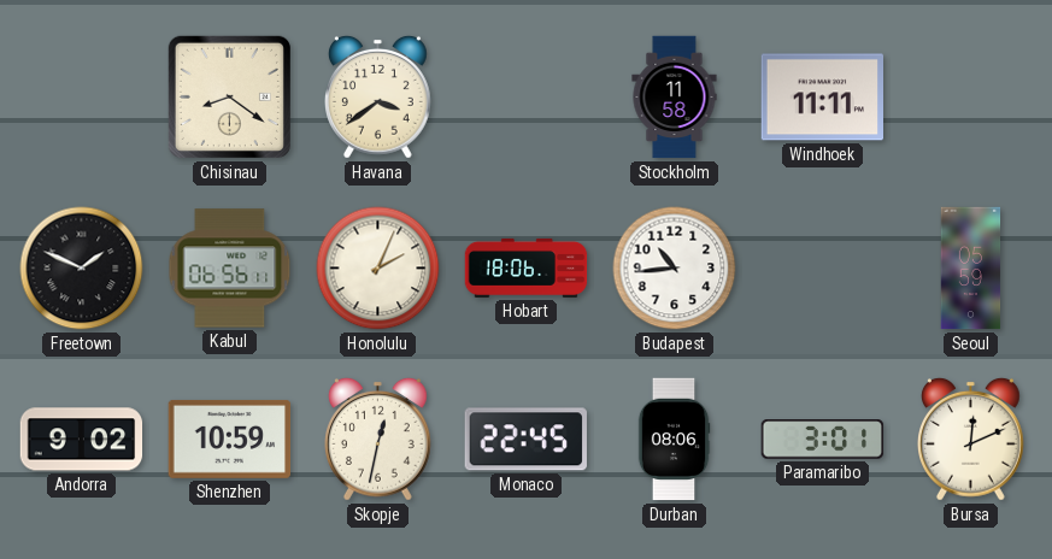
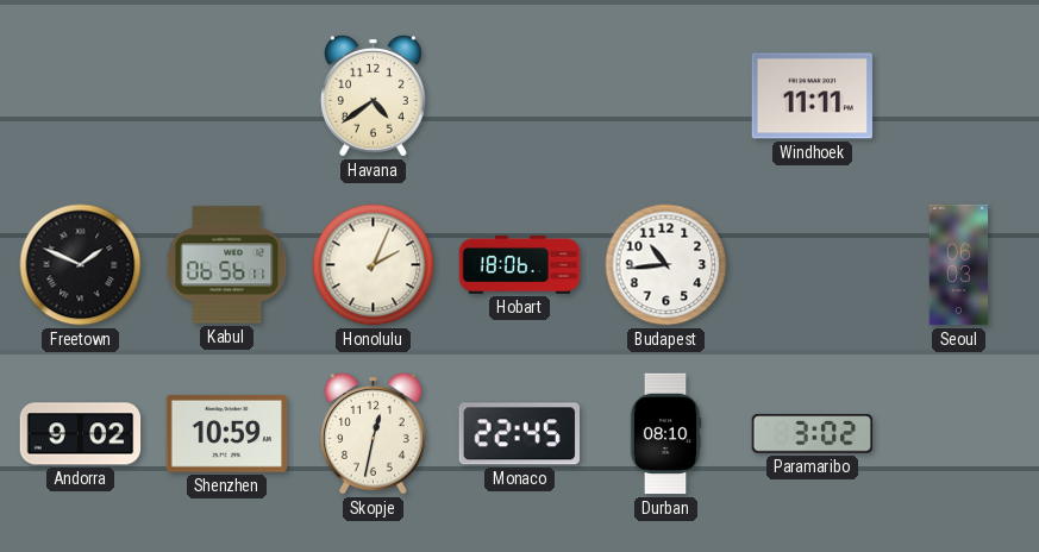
Chisinau: 8:21 -> none
Havana: 3:39 -> 4:39
Stockholm: 11:58 -> none
Seoul: 05:59 -> 06:03
Durban: 08:06 -> 08:10
Paramaribo: 3:01 -> 3:02
Bursa: 12:11 -> none
